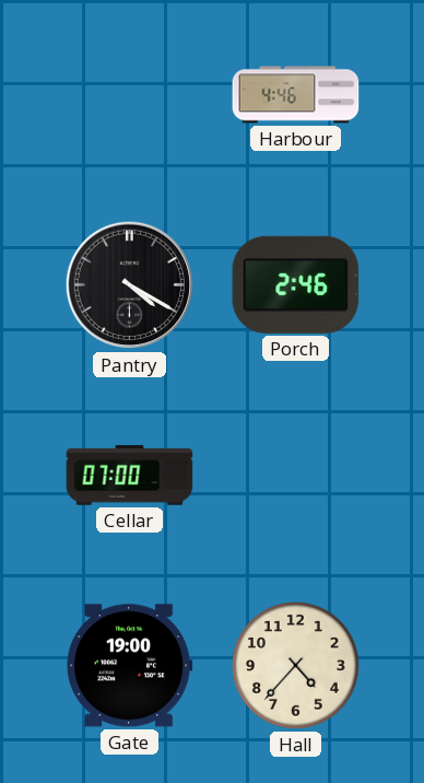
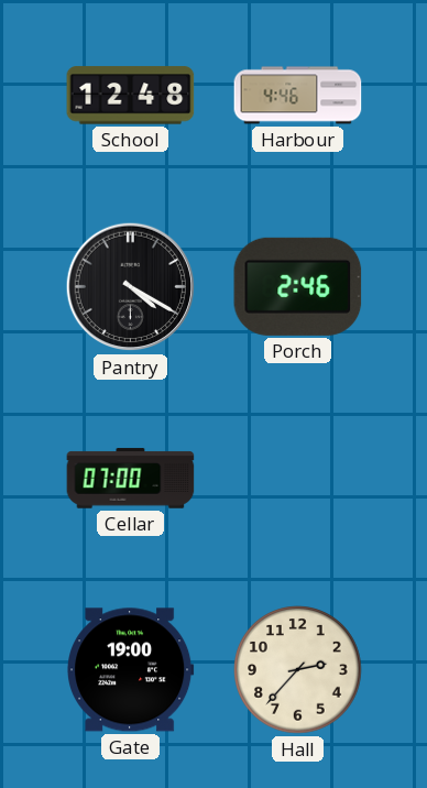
School: none -> 12:48
Hall: 4:37 -> 2:37
